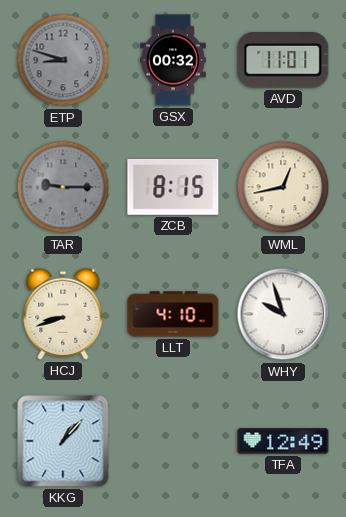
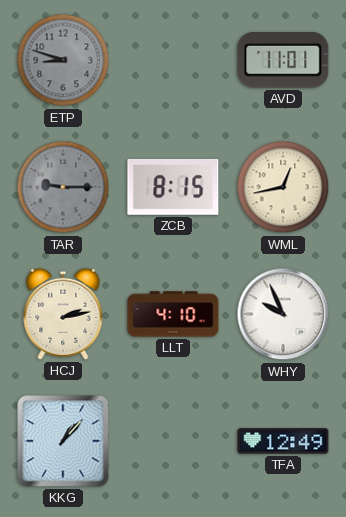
GSX: 00:32 -> none
HCJ: 8:42 -> 2:13
WHY: 9:57 -> 9:56
